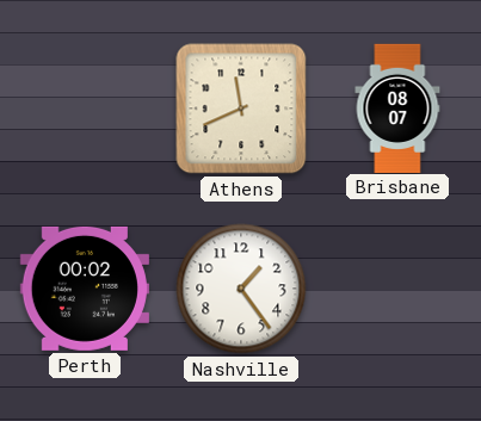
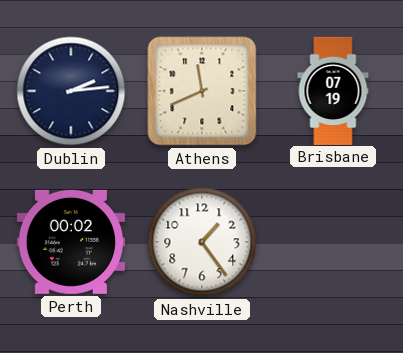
Dublin: none -> 2:14
Brisbane: 08:07 -> 07:19
